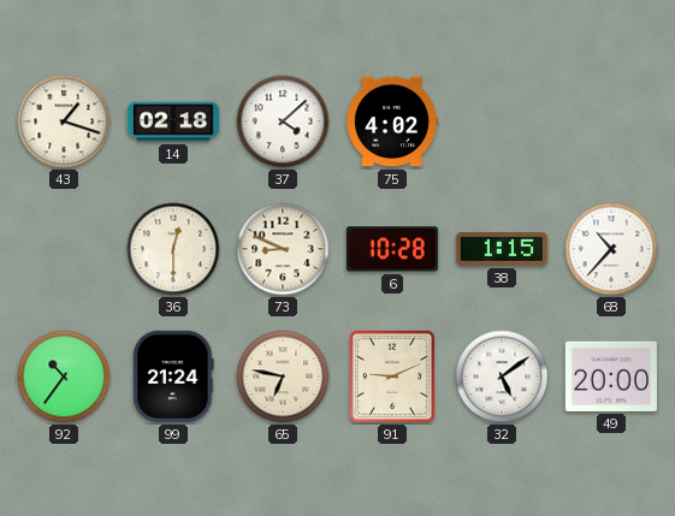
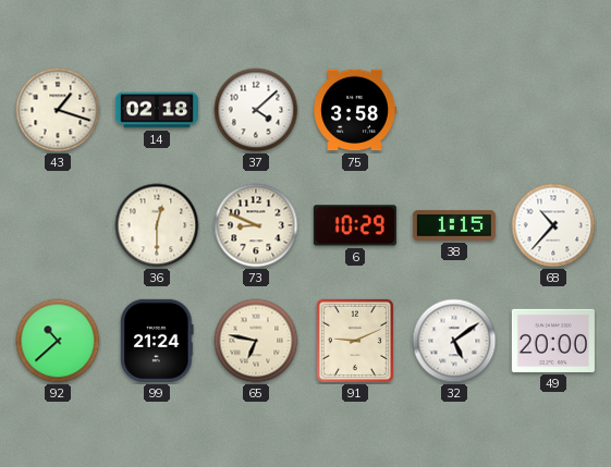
75: 4:02 -> 3:58
6: 10:28 -> 10:29
92: 10:36 -> 10:38
